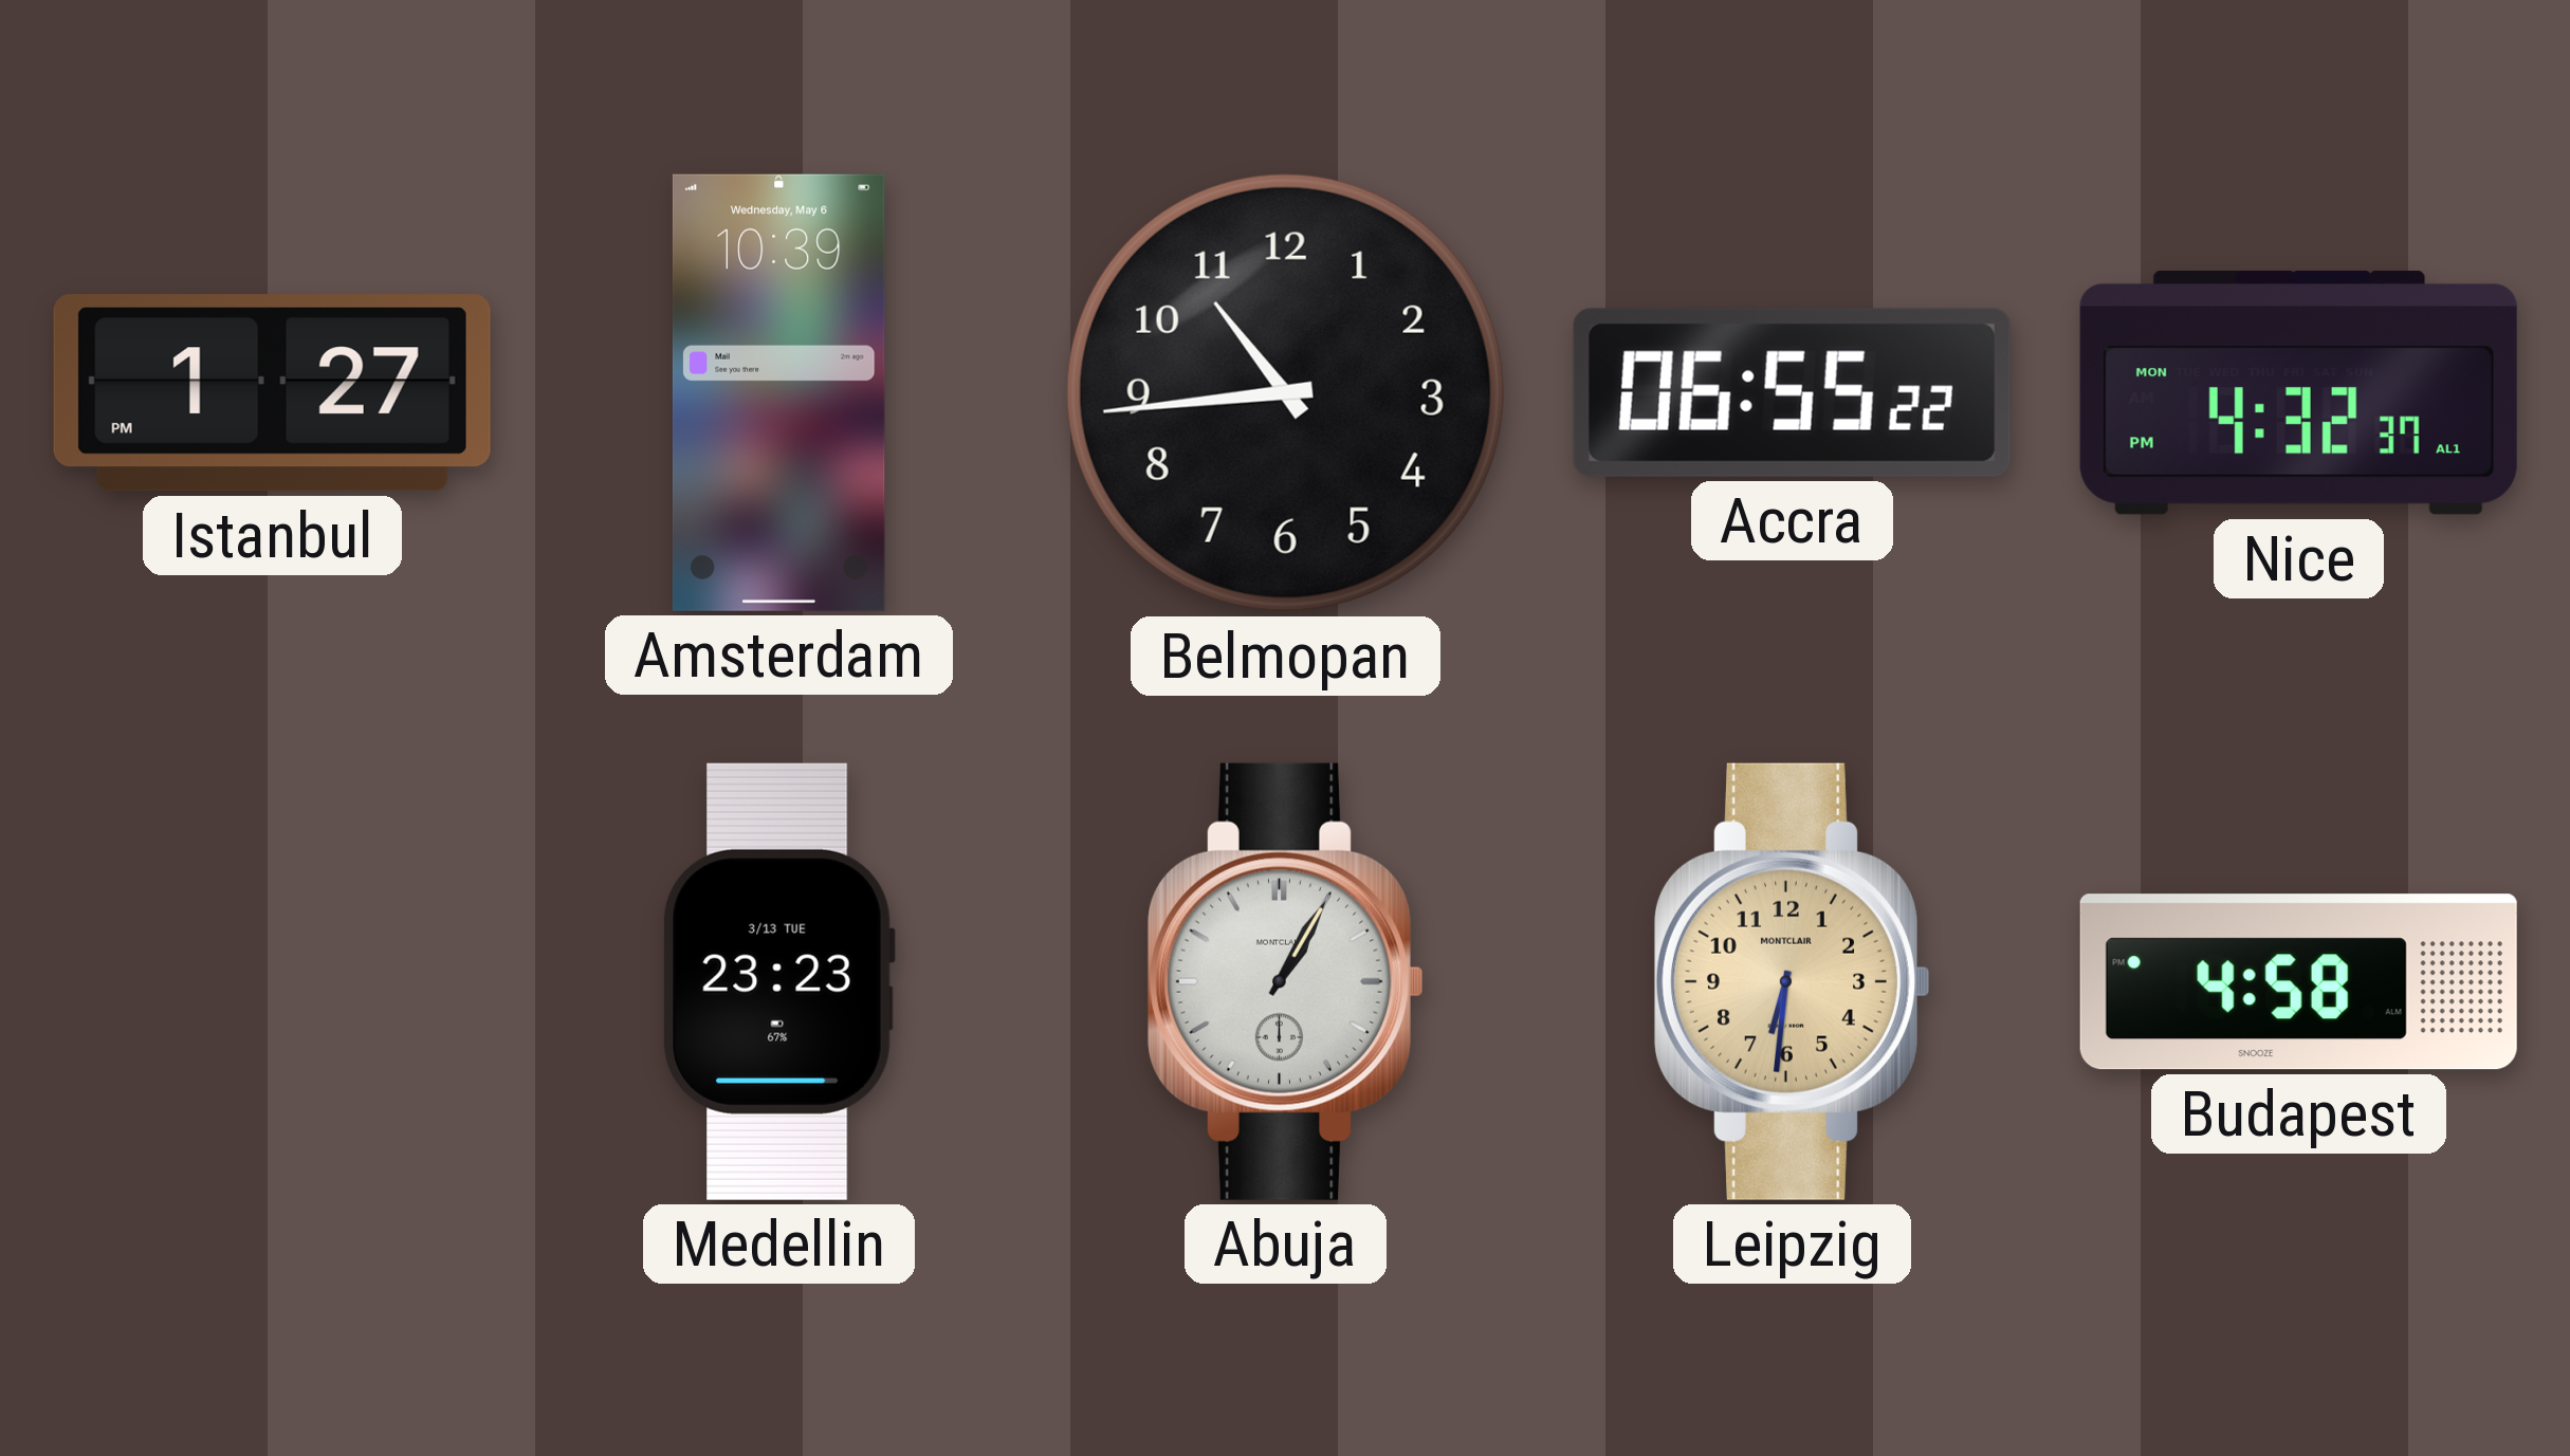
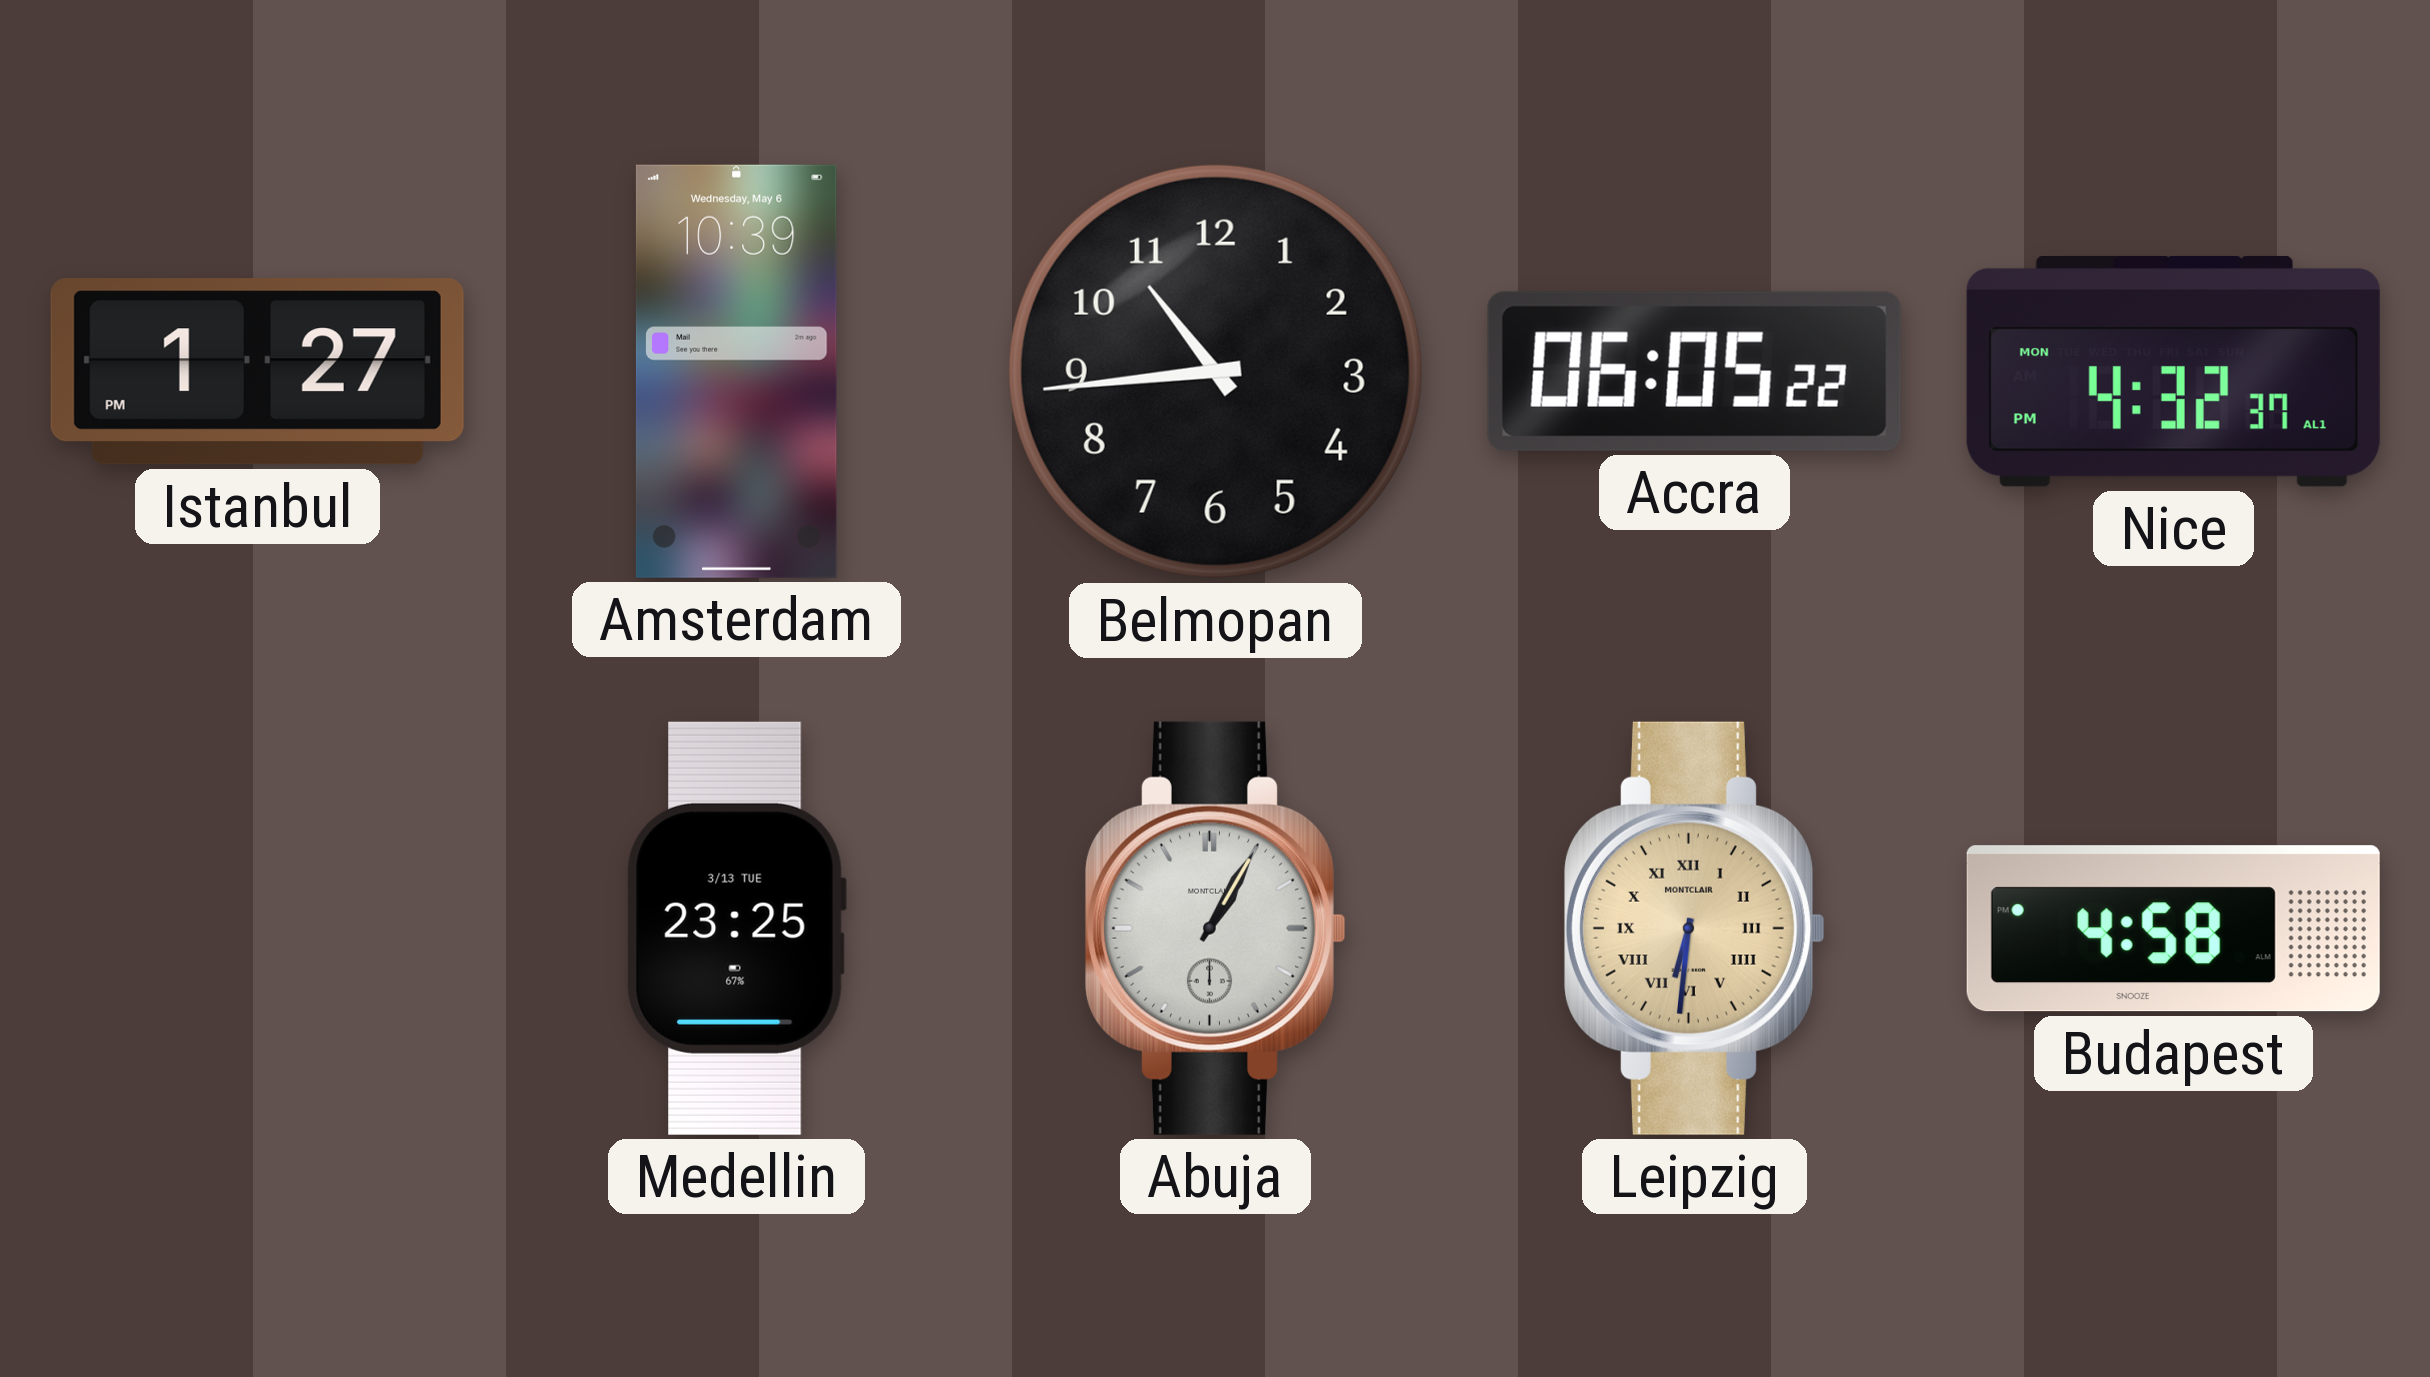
Accra: 06:55 -> 06:05
Medellin: 23:23 -> 23:25
Leipzig numerals: Arabic -> Roman
